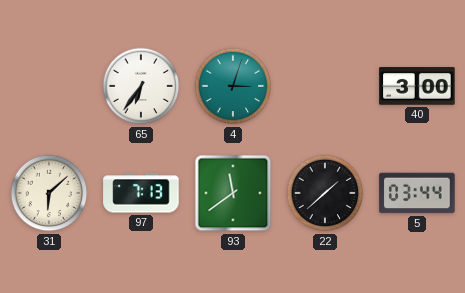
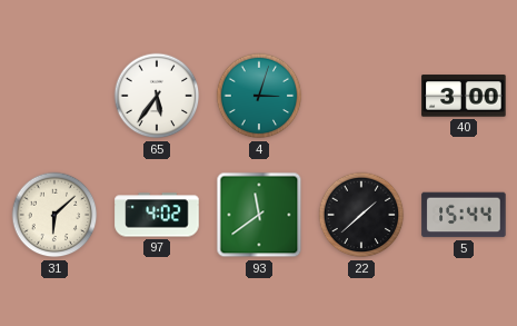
65: 6:36 -> 5:36
97: 7:13 -> 4:02
5: 03:44 -> 15:44
